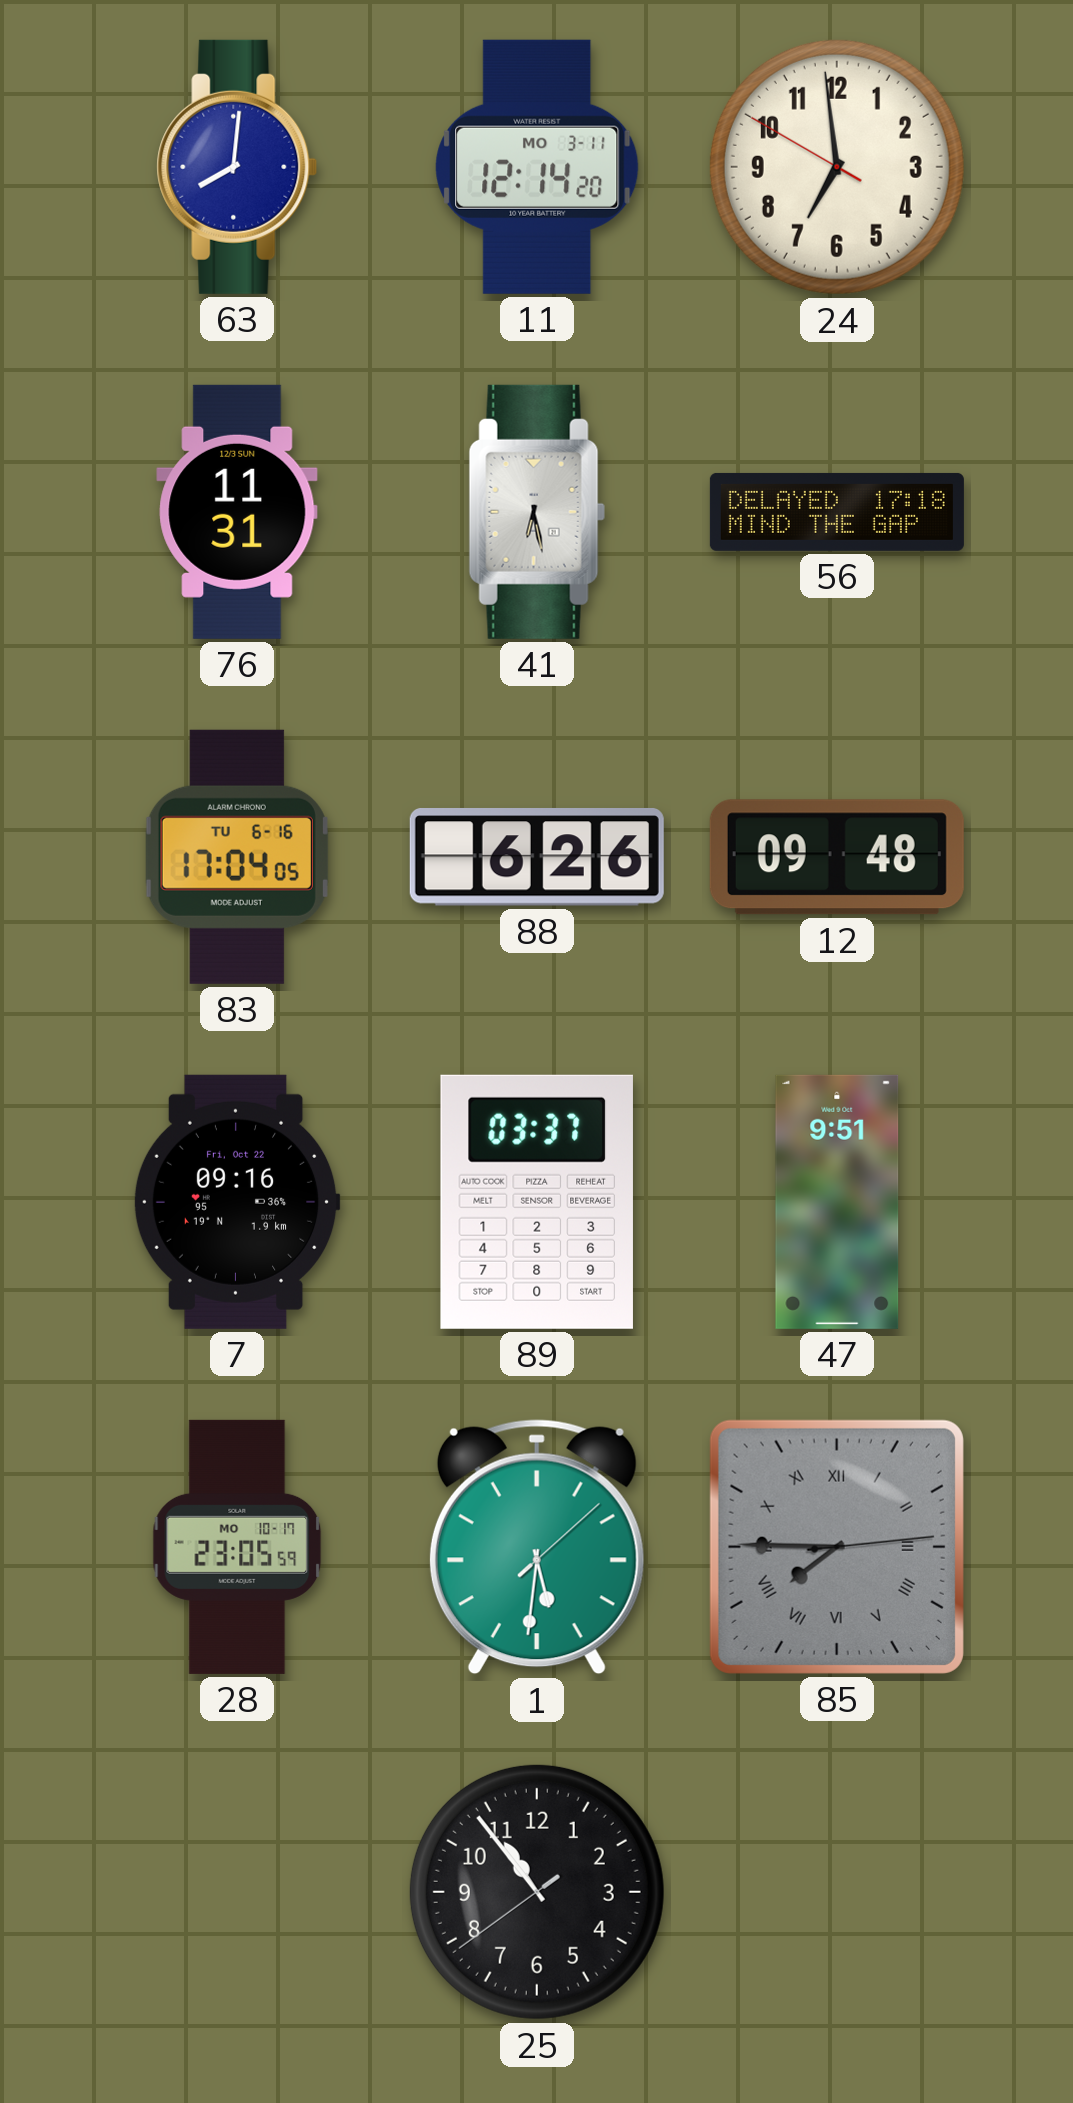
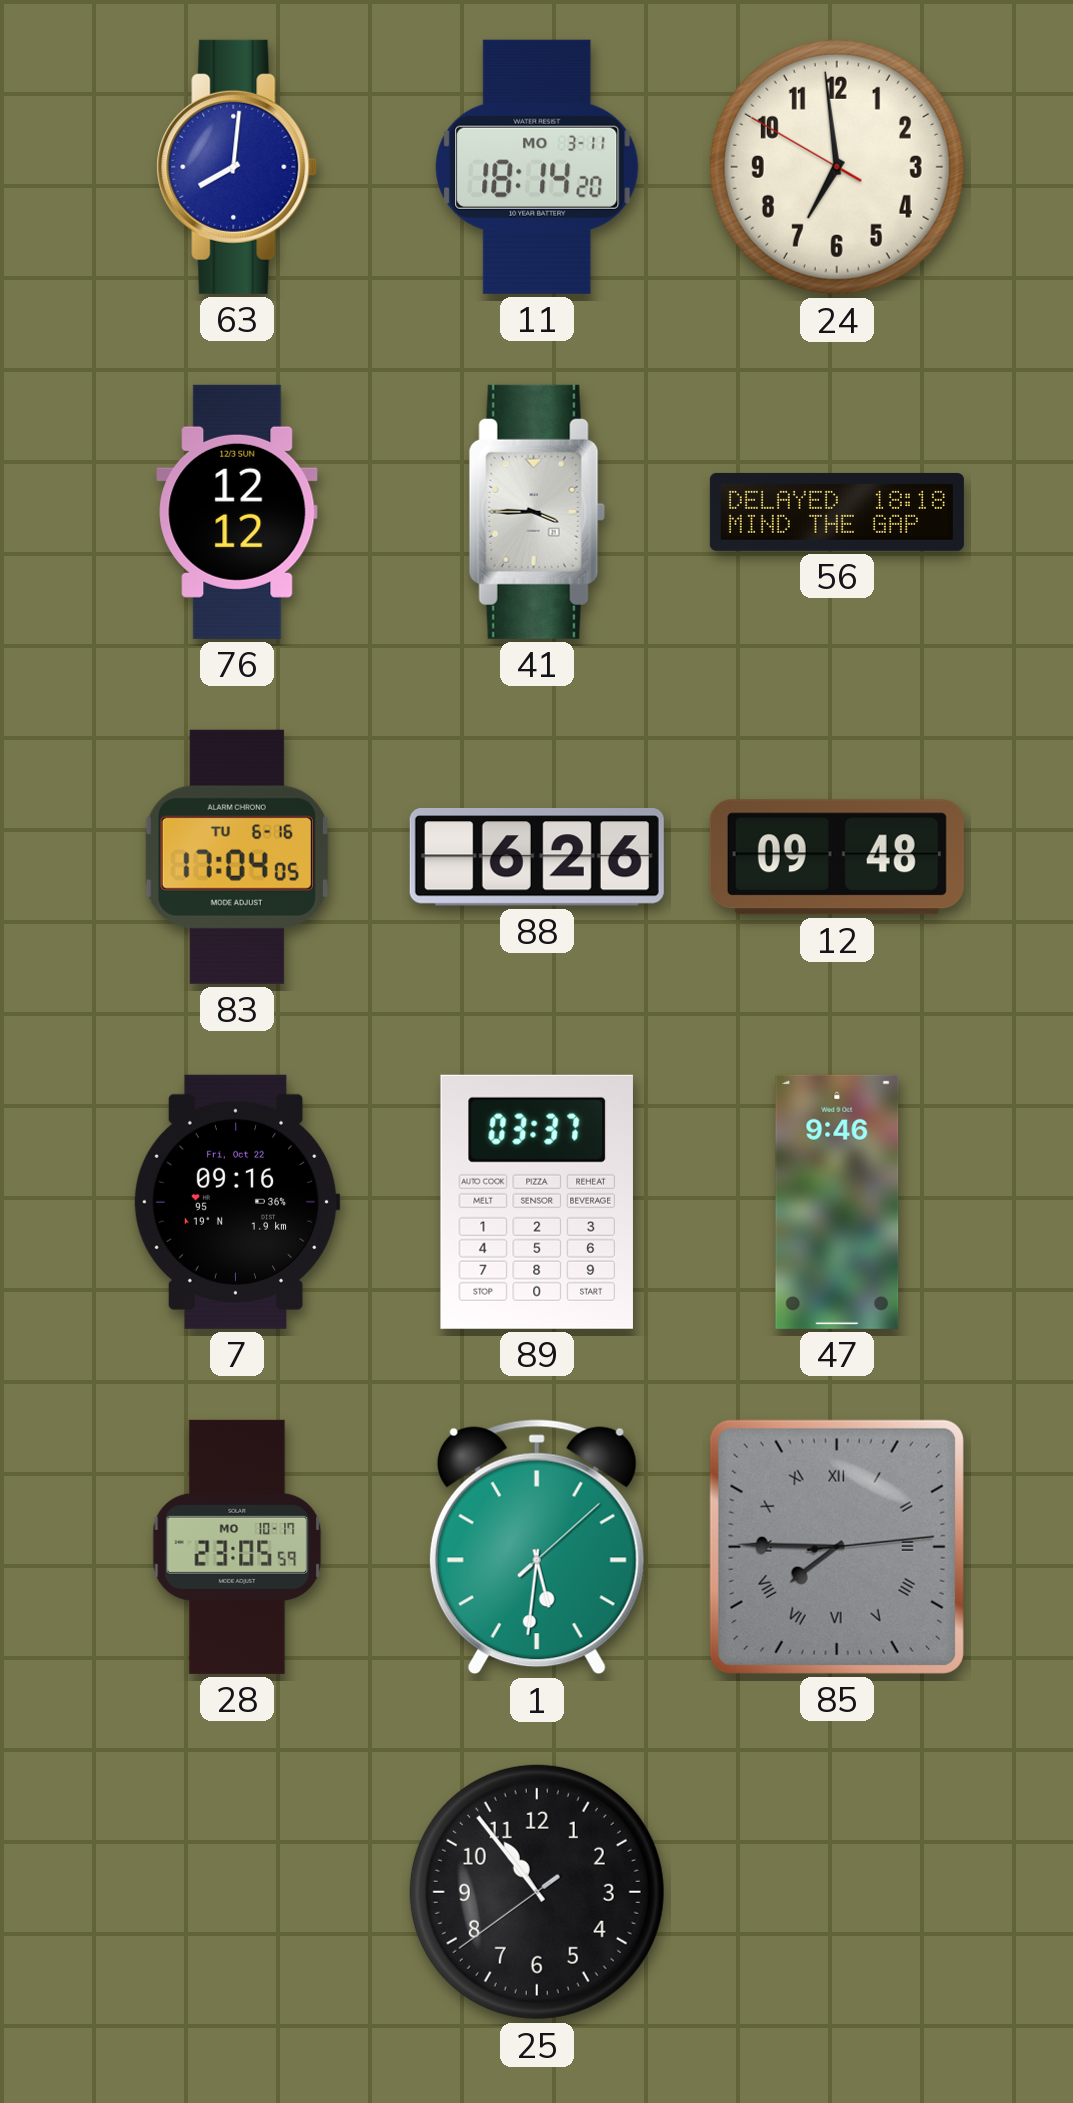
11: 12:14 -> 18:14
76: 11:31 -> 12:12
41: 6:28 -> 3:45
56: 17:18 -> 18:18
47: 9:51 -> 9:46
